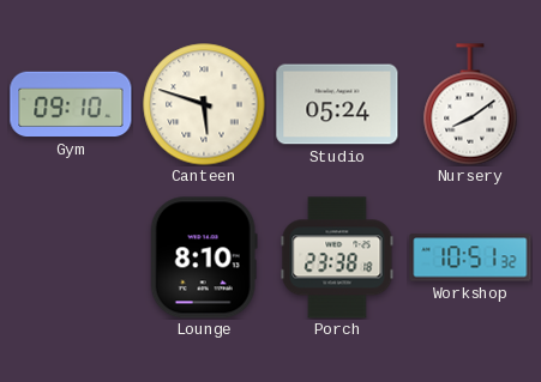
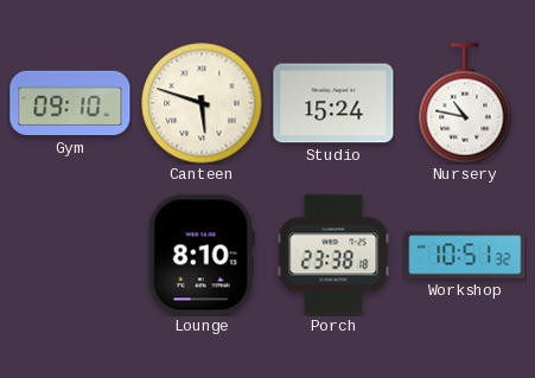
Studio: 05:24 -> 15:24
Nursery: 8:09 -> 10:47
